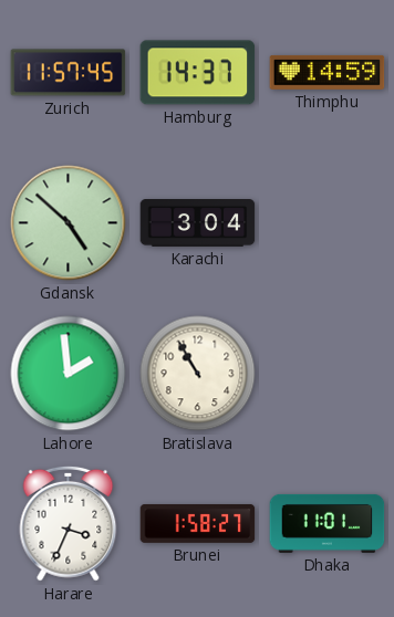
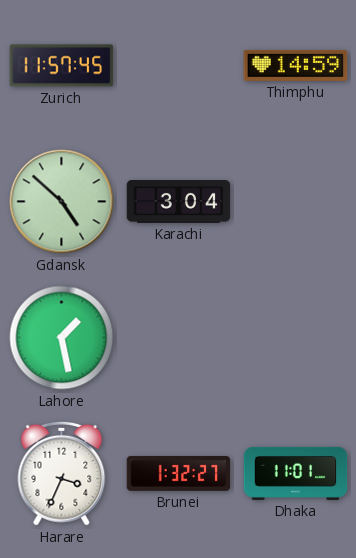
Hamburg: 14:37 -> none
Lahore: 1:59 -> 1:28
Bratislava: 10:55 -> none
Brunei: 1:58 -> 1:32
